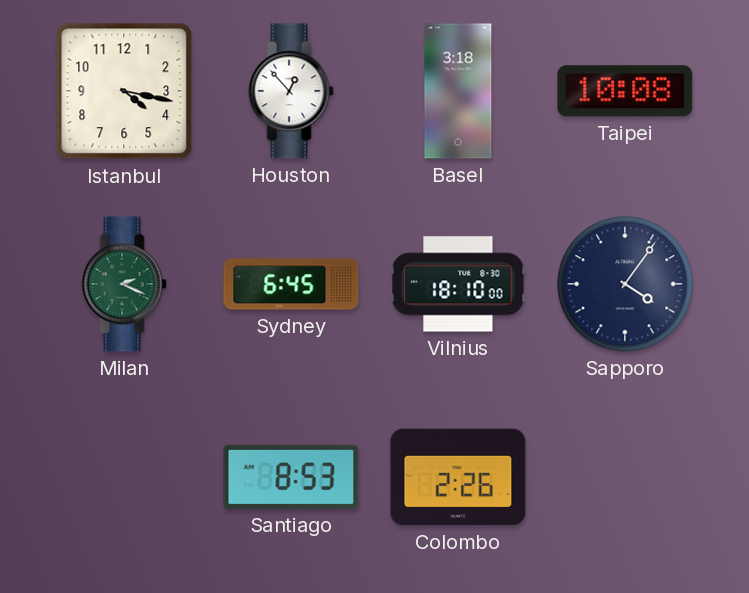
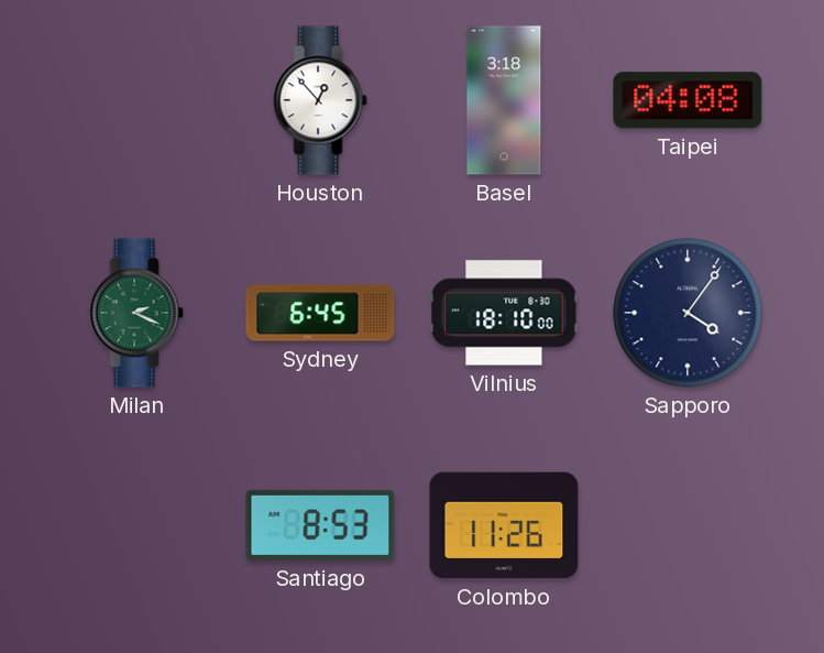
Istanbul: 4:17 -> none
Taipei: 10:08 -> 04:08
Colombo: 2:26 -> 11:26
